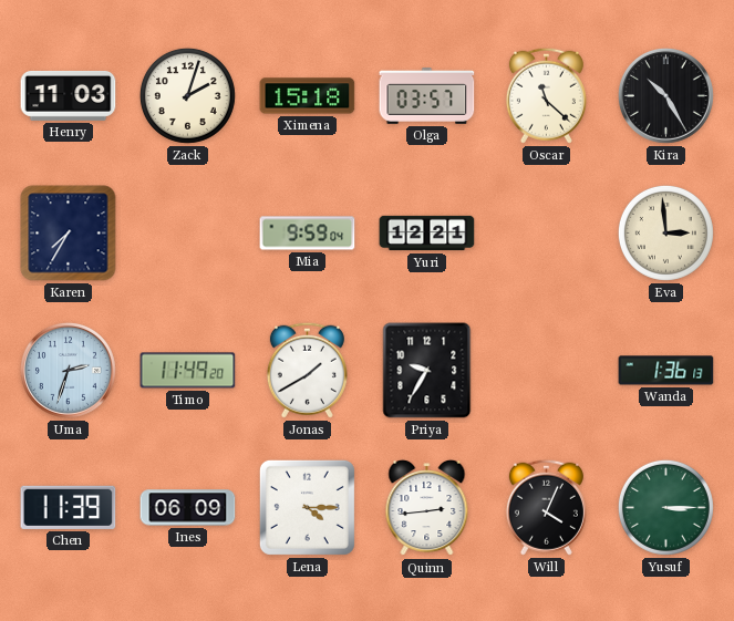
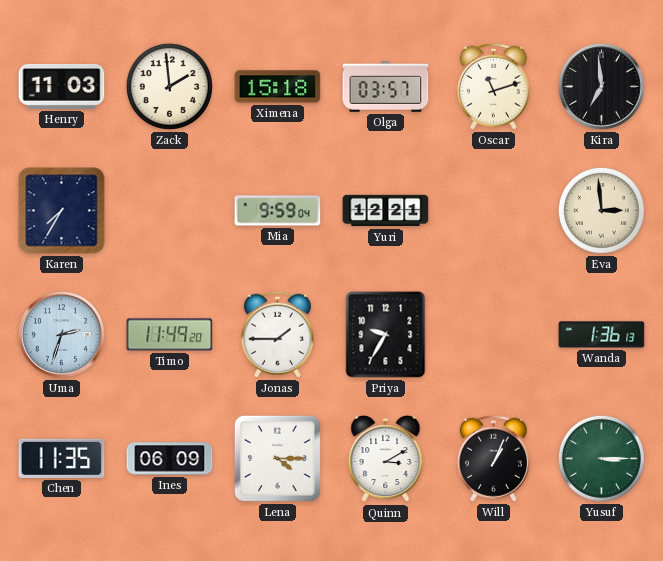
Zack: 2:03 -> 1:59
Oscar: 11:22 -> 11:12
Kira: 10:25 -> 6:59
Jonas: 1:40 -> 1:45
Chen: 11:39 -> 11:35
Quinn: 2:44 -> 3:10
Will: 4:04 -> 1:04
